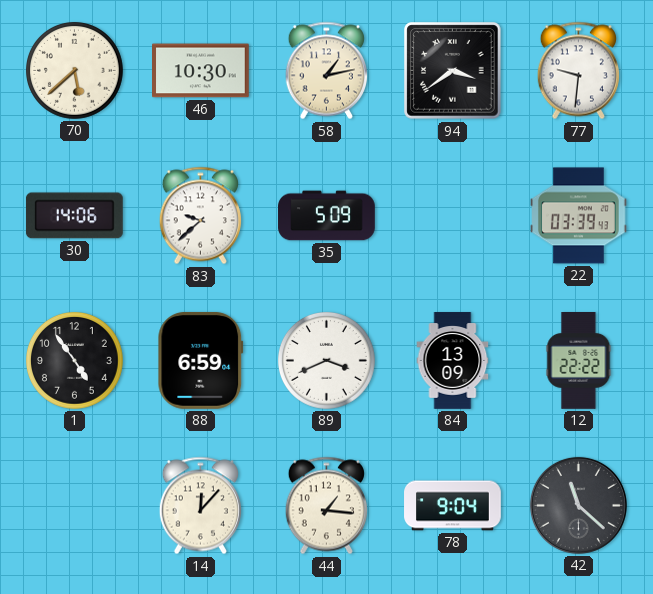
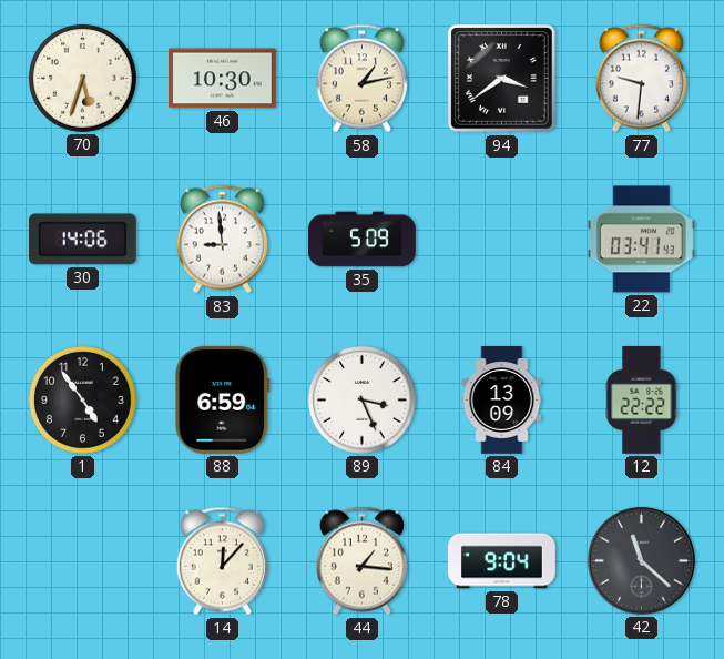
70: 5:38 -> 5:33
83: 9:38 -> 8:59
22: 03:39 -> 03:41
89: 3:41 -> 3:26
